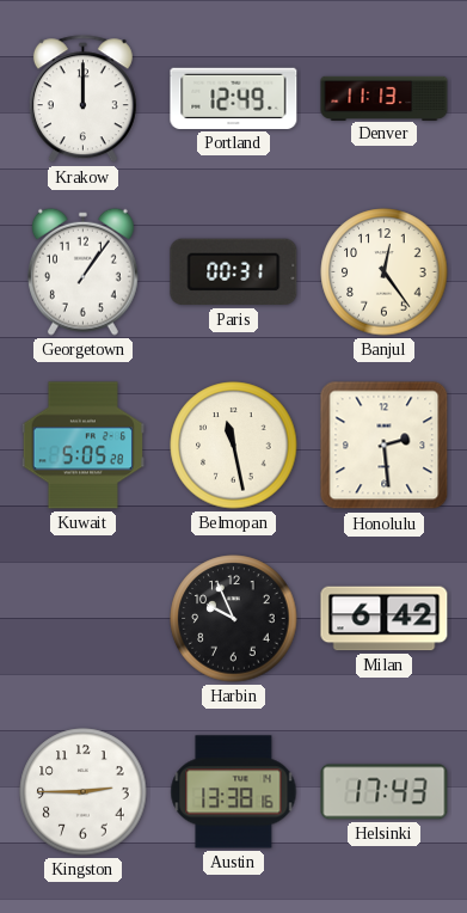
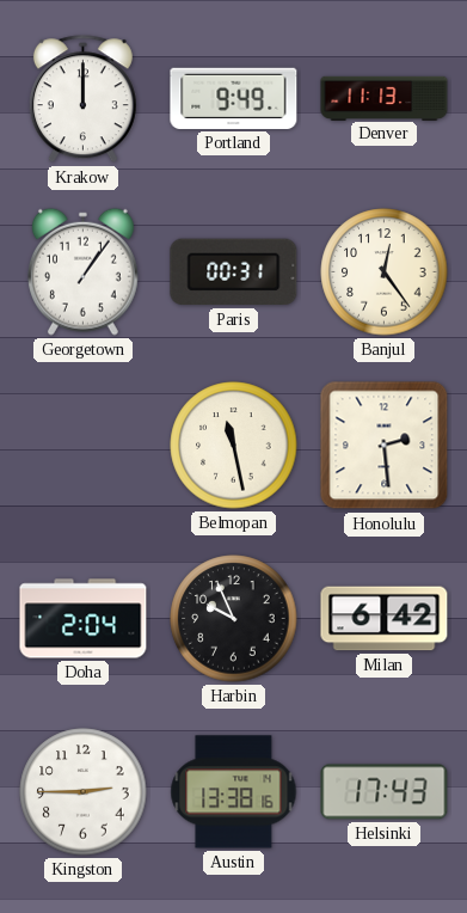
Portland: 12:49 -> 9:49
Kuwait: 5:05 -> none
Doha: none -> 2:04
